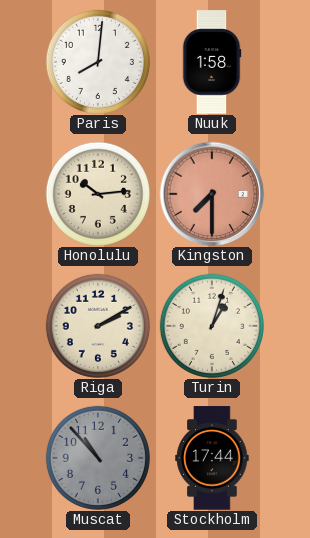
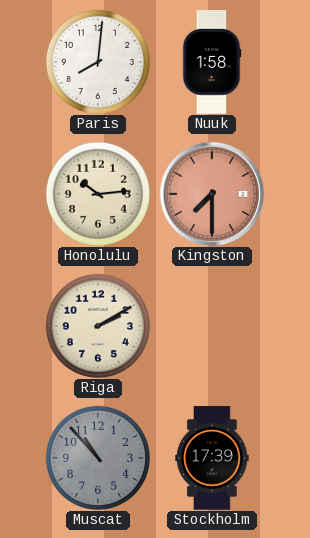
Turin: 1:03 -> none
Stockholm: 17:44 -> 17:39
